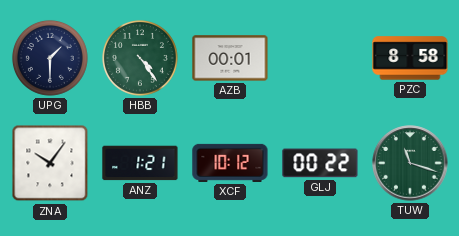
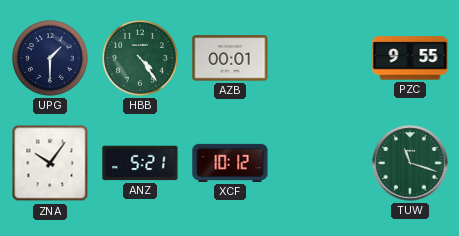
PZC: 8:58 -> 9:55
ANZ: 1:21 -> 5:21
GLJ: 00:22 -> none
